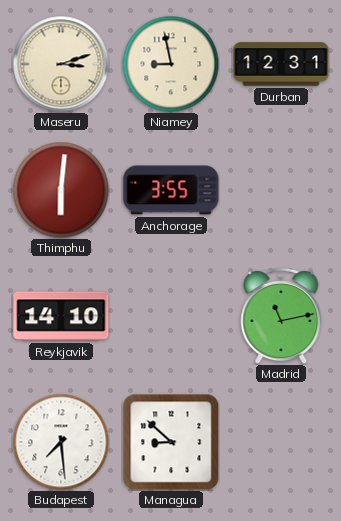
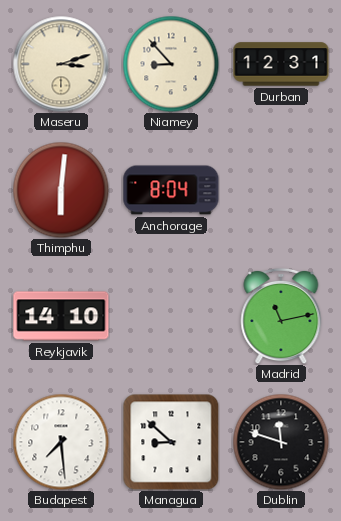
Niamey: 8:58 -> 8:53
Anchorage: 3:55 -> 8:04
Dublin: none -> 11:48
